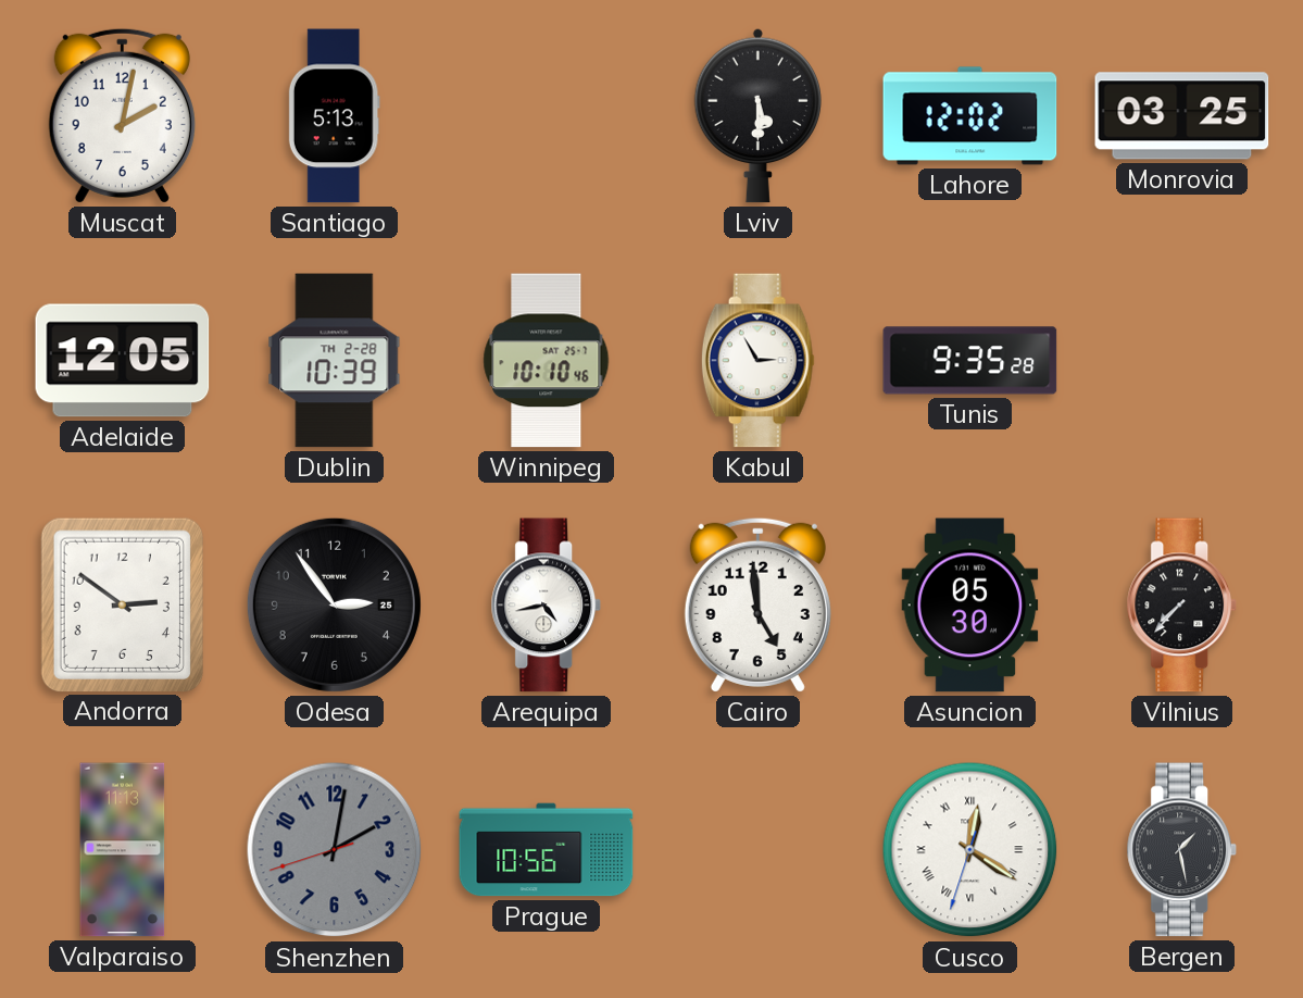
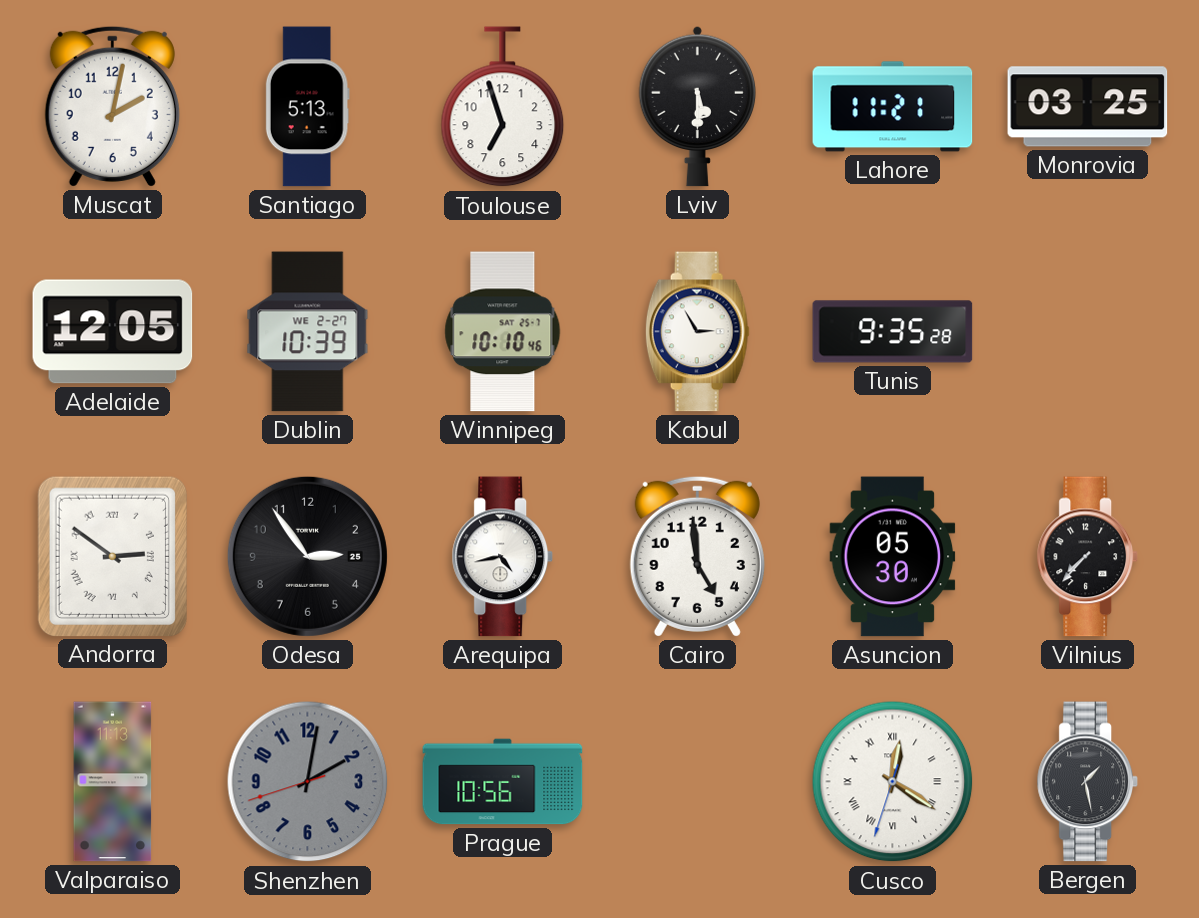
Toulouse: none -> 6:57
Lahore: 12:02 -> 11:21
Dublin date: TH 2-28 -> WE 2-27
Andorra numerals: Arabic -> Roman
